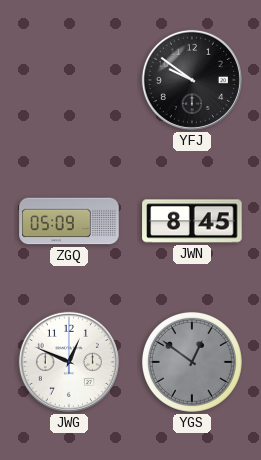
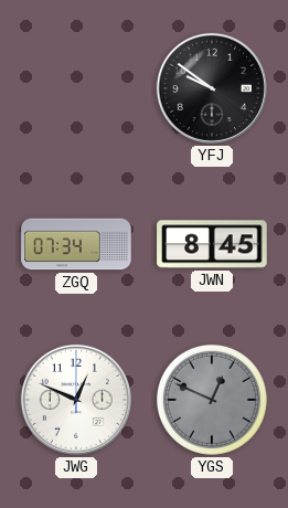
ZGQ: 05:09 -> 07:34
YGS: 12:51 -> 12:49
